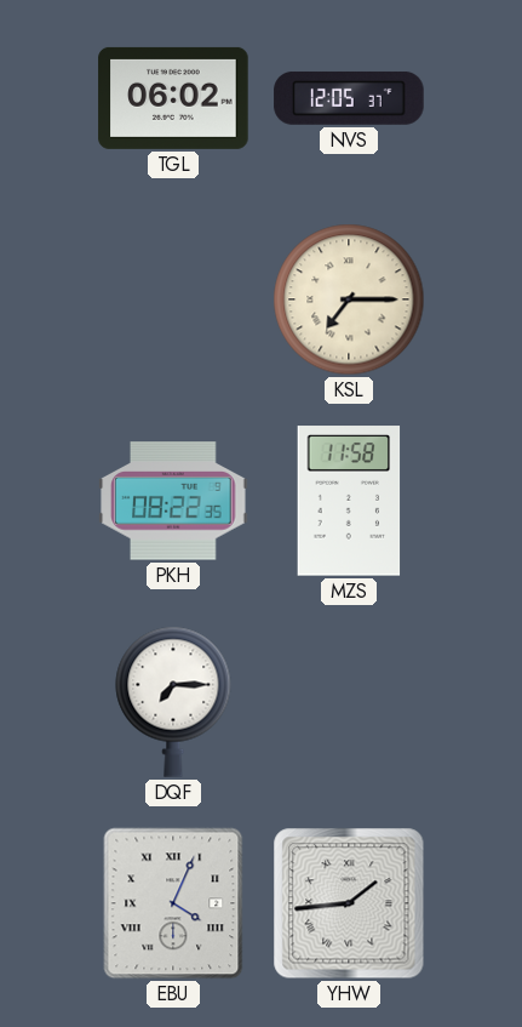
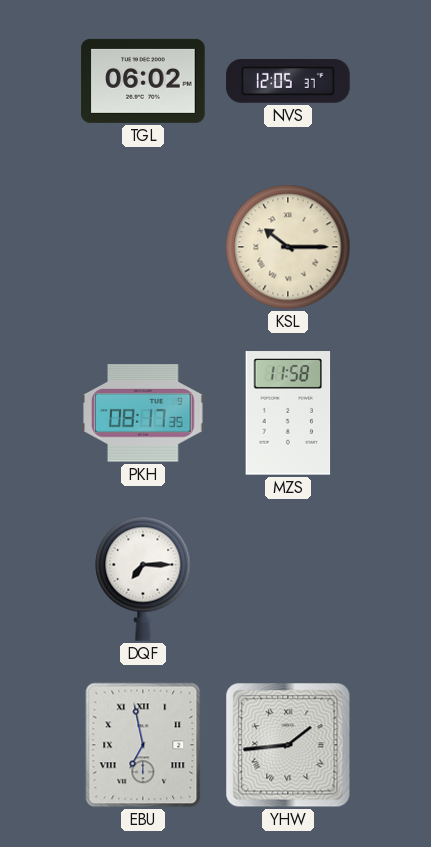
KSL: 7:15 -> 10:15
PKH: 08:22 -> 08:17
EBU: 4:04 -> 6:58
